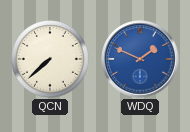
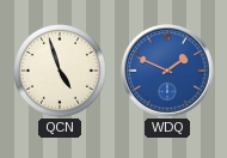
QCN: 7:38 -> 4:57
